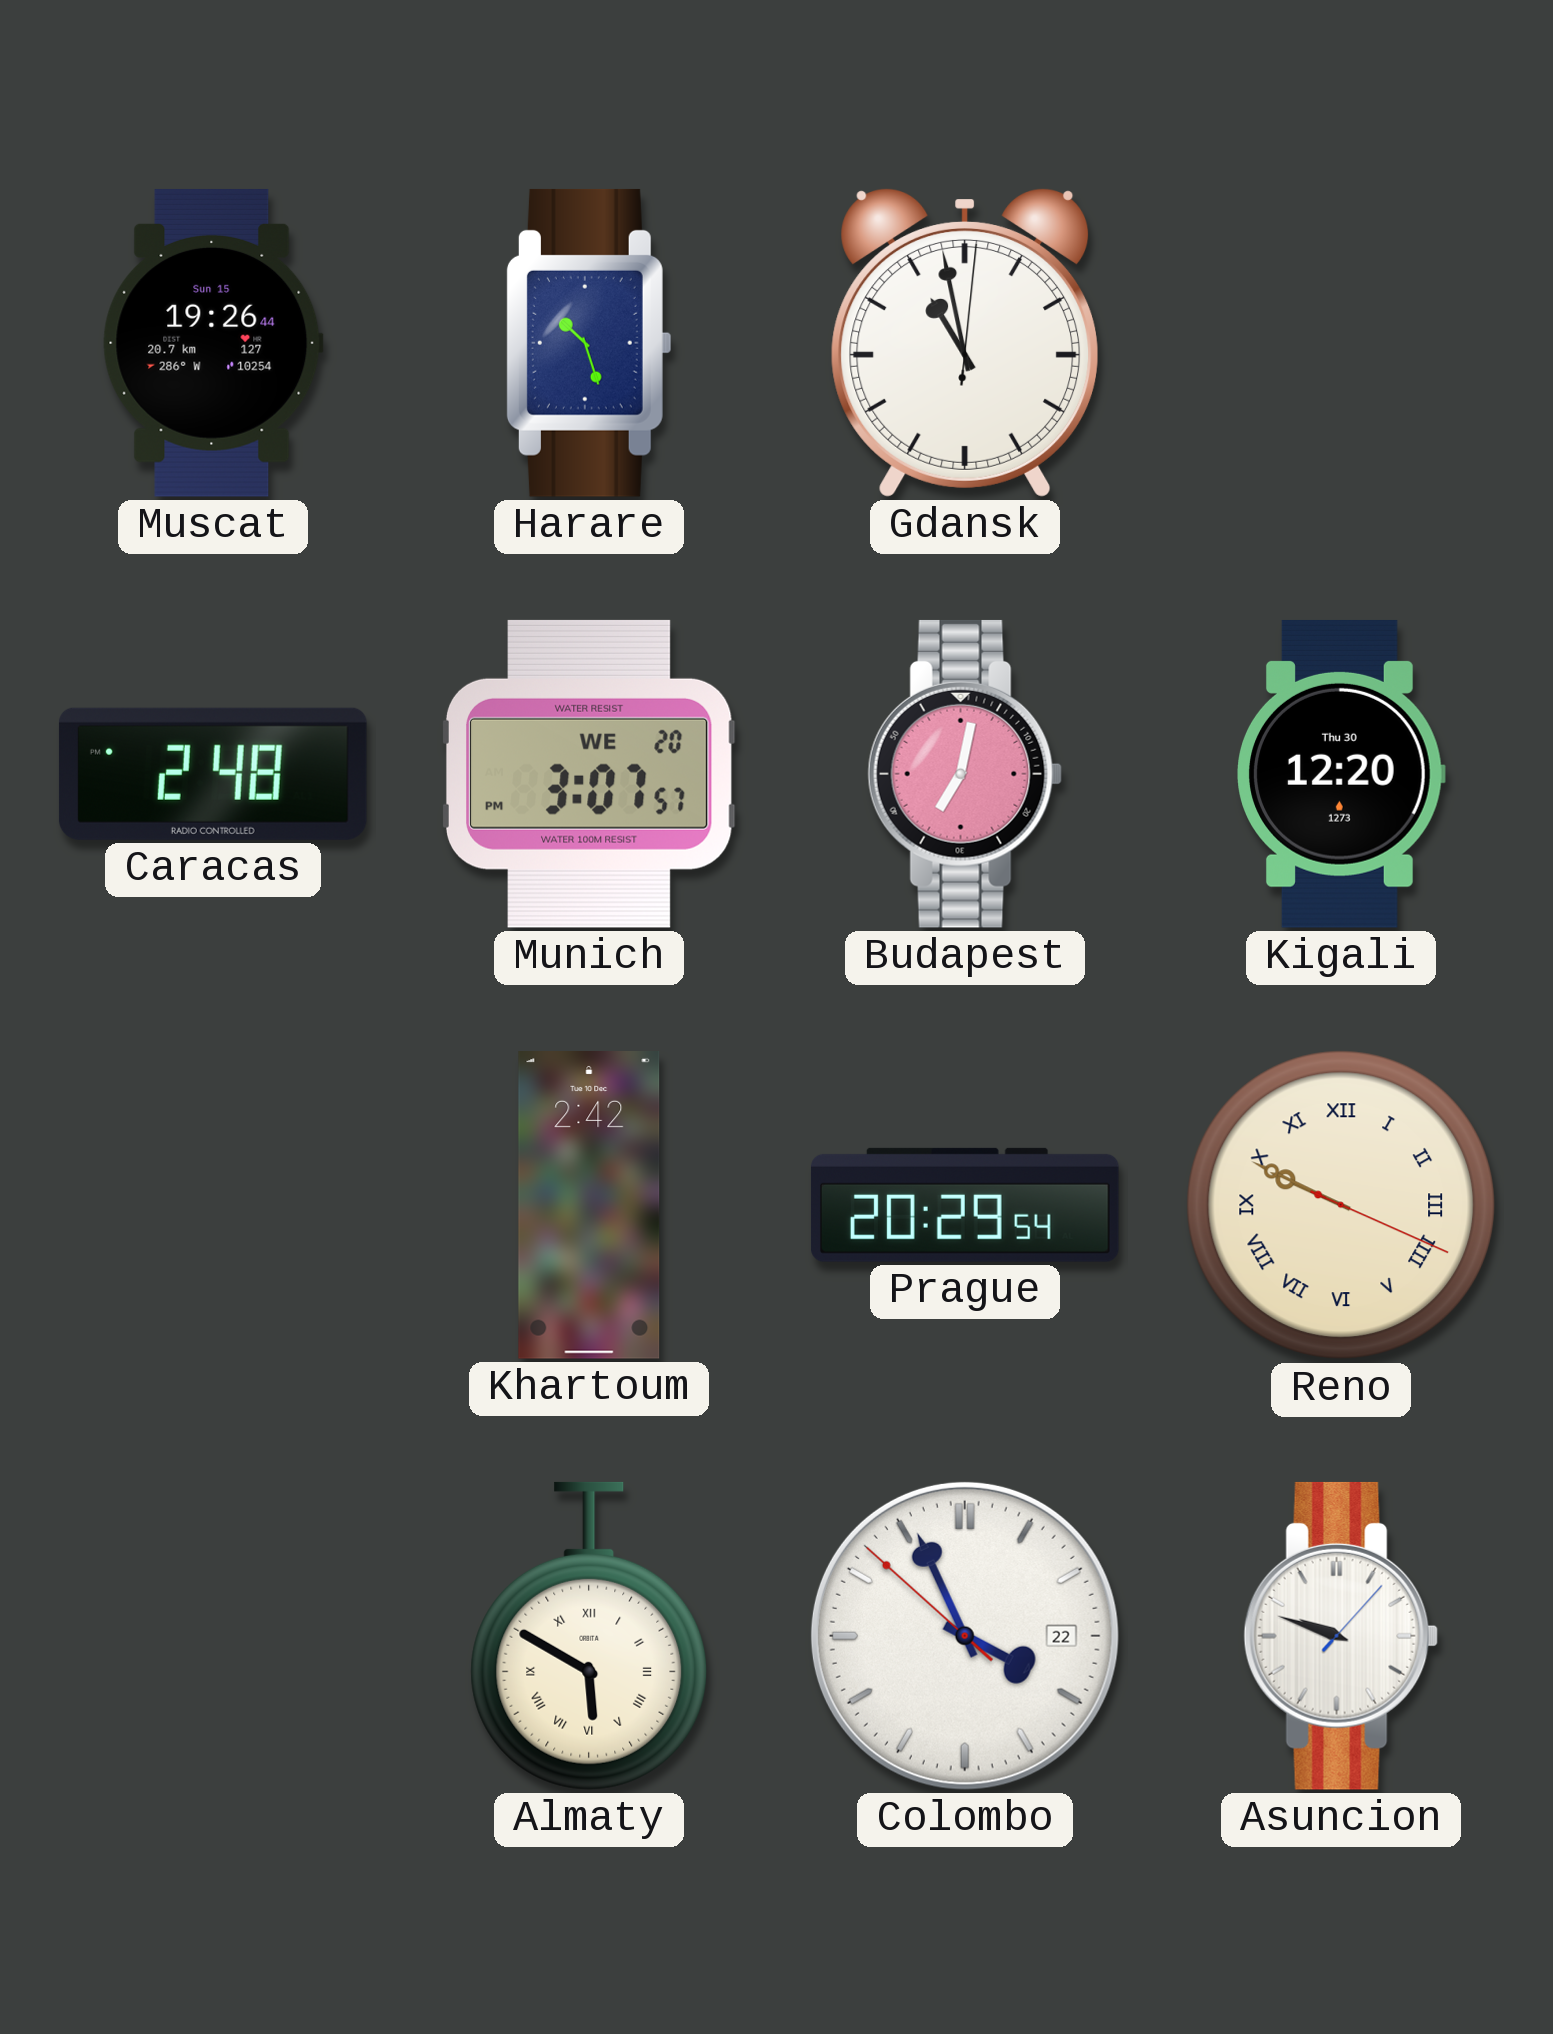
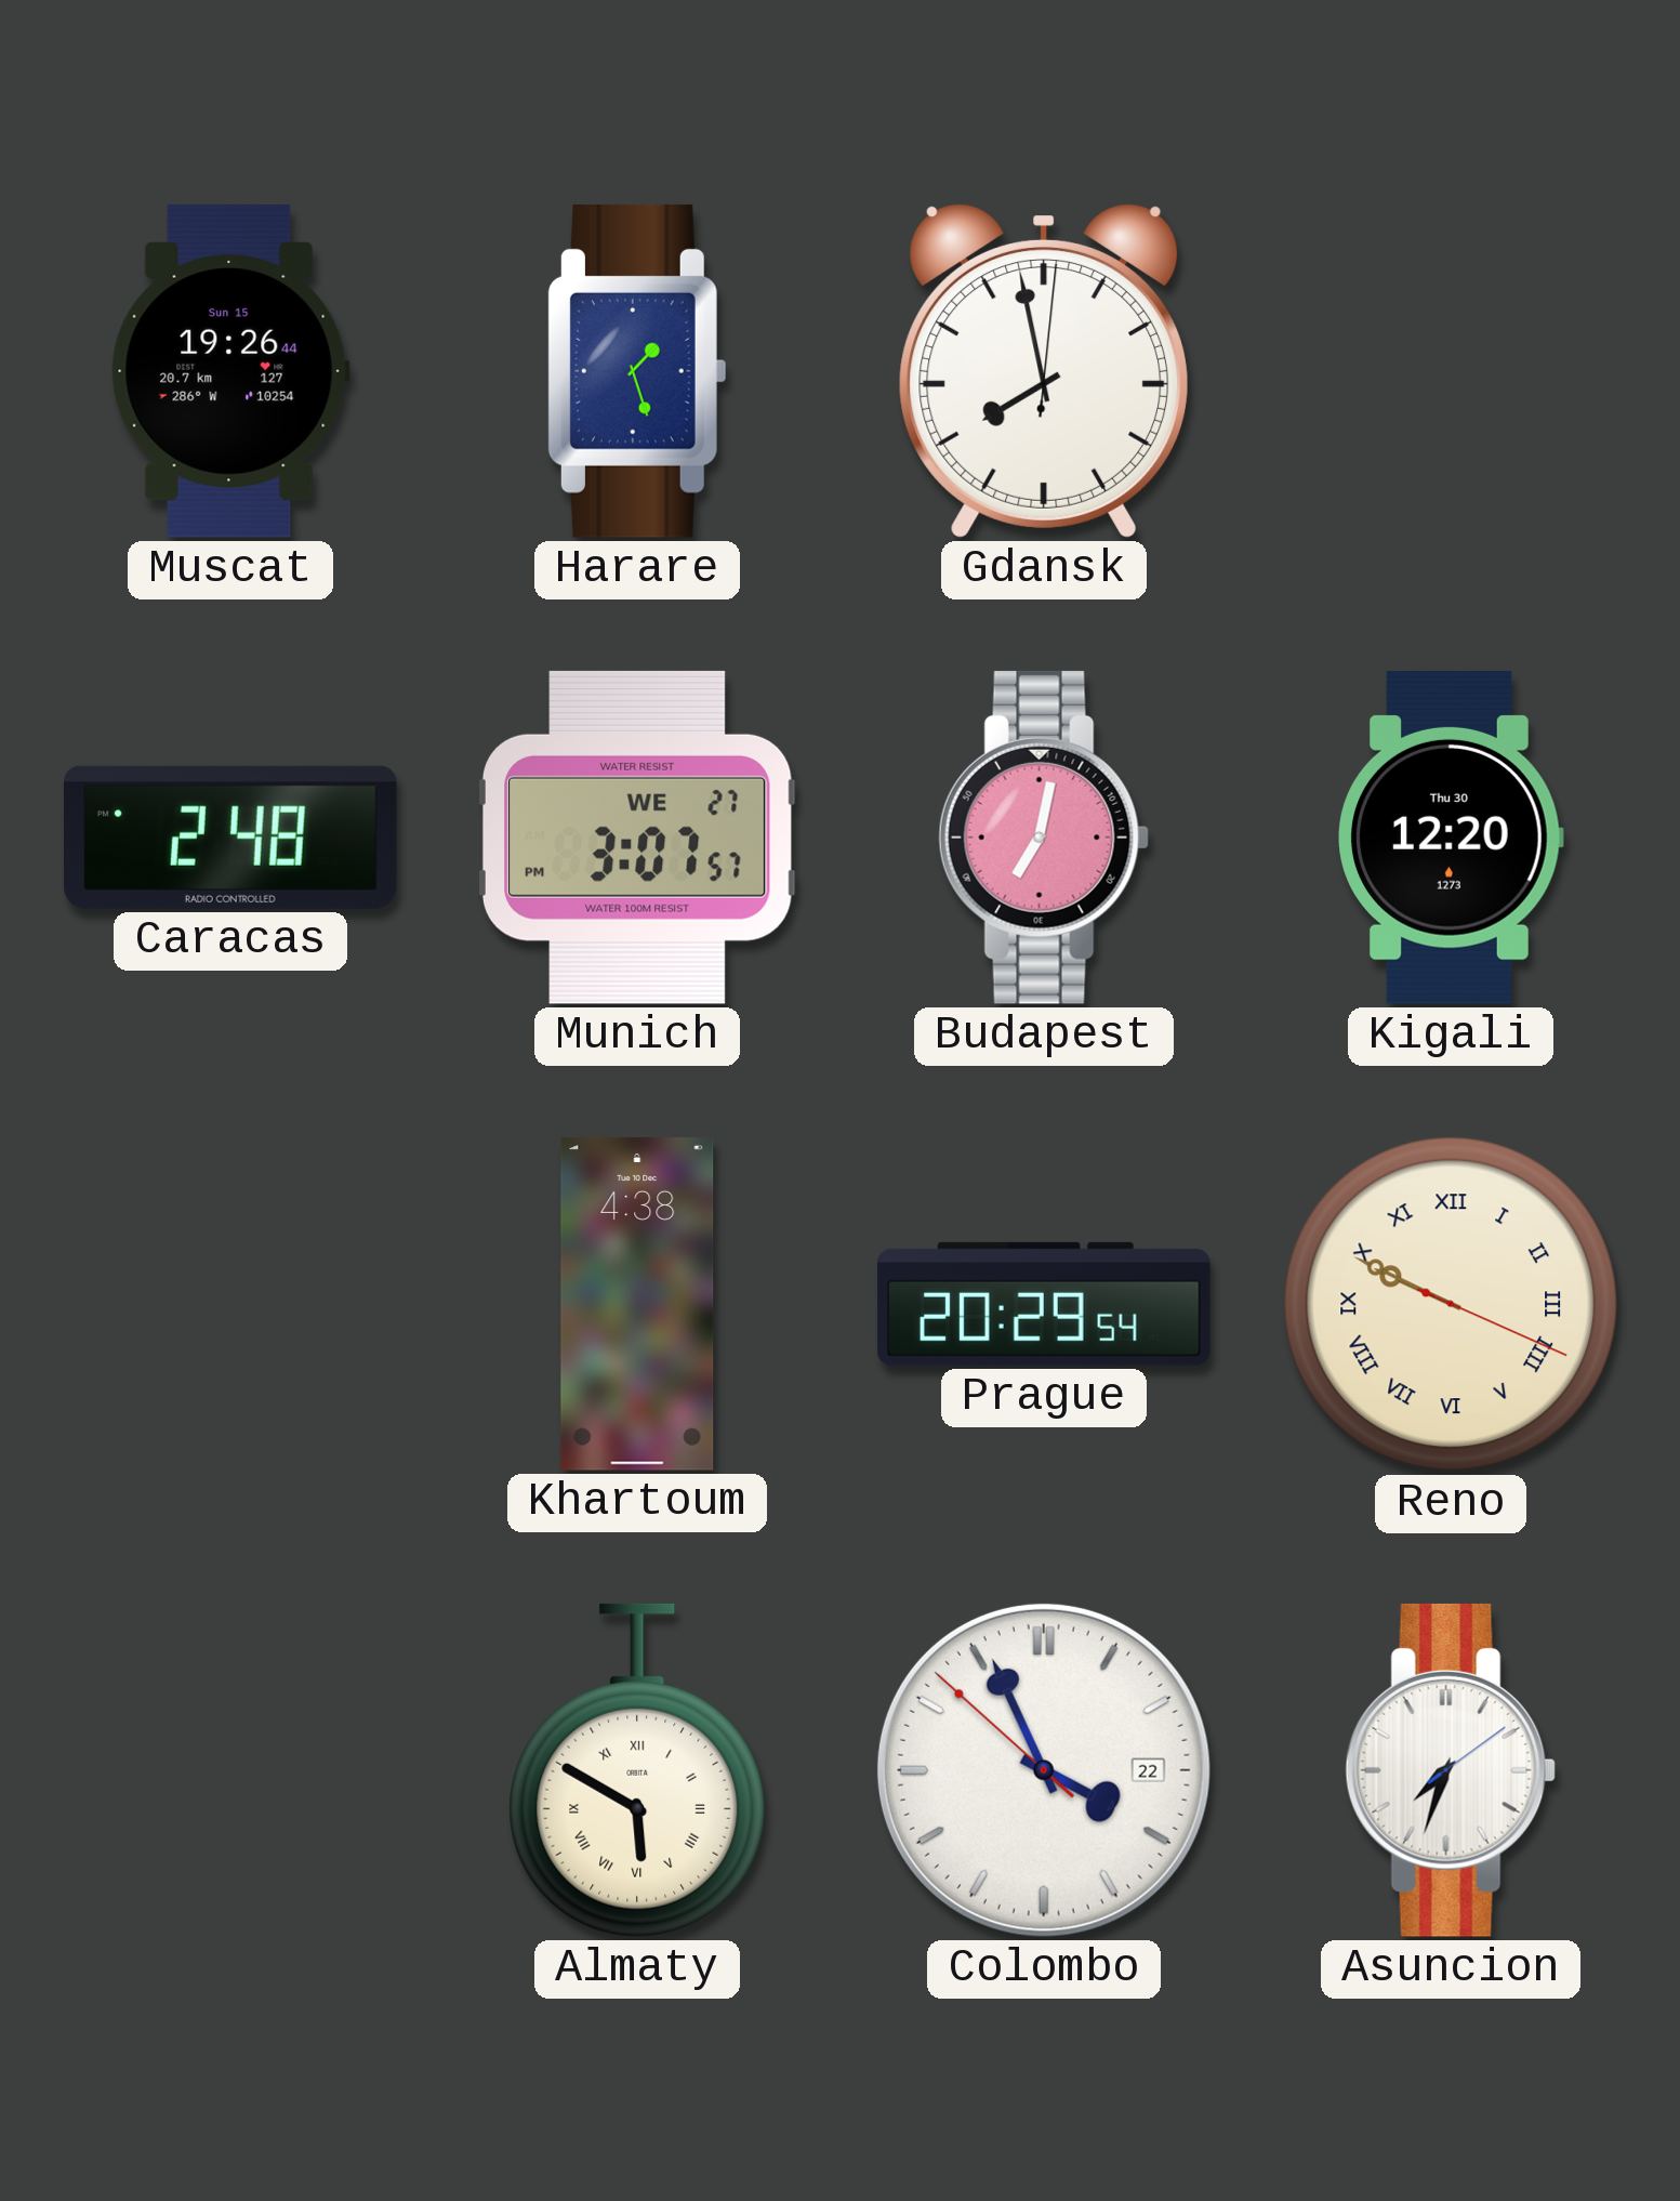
Harare: 10:27 -> 1:27
Gdansk: 10:58 -> 7:58
Munich date: WE 20 -> WE 27
Khartoum: 2:42 -> 4:38
Asuncion: 9:48 -> 7:33
